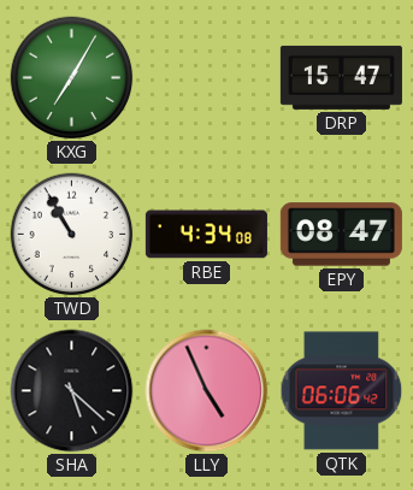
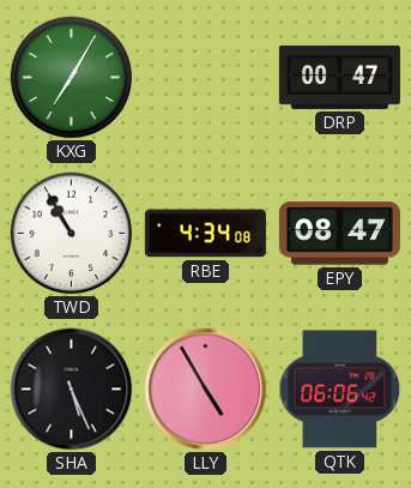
DRP: 15:47 -> 00:47
SHA: 5:22 -> 5:26
LLY: 4:56 -> 4:55
